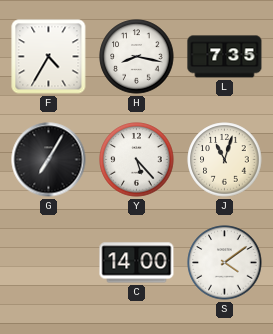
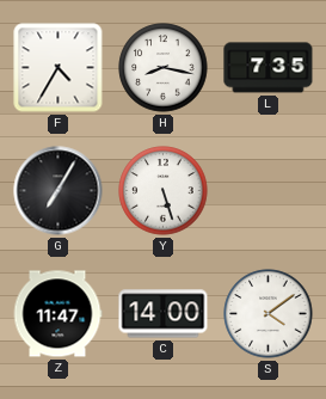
Y: 5:23 -> 5:27
J: 11:03 -> none
Z: none -> 11:47
